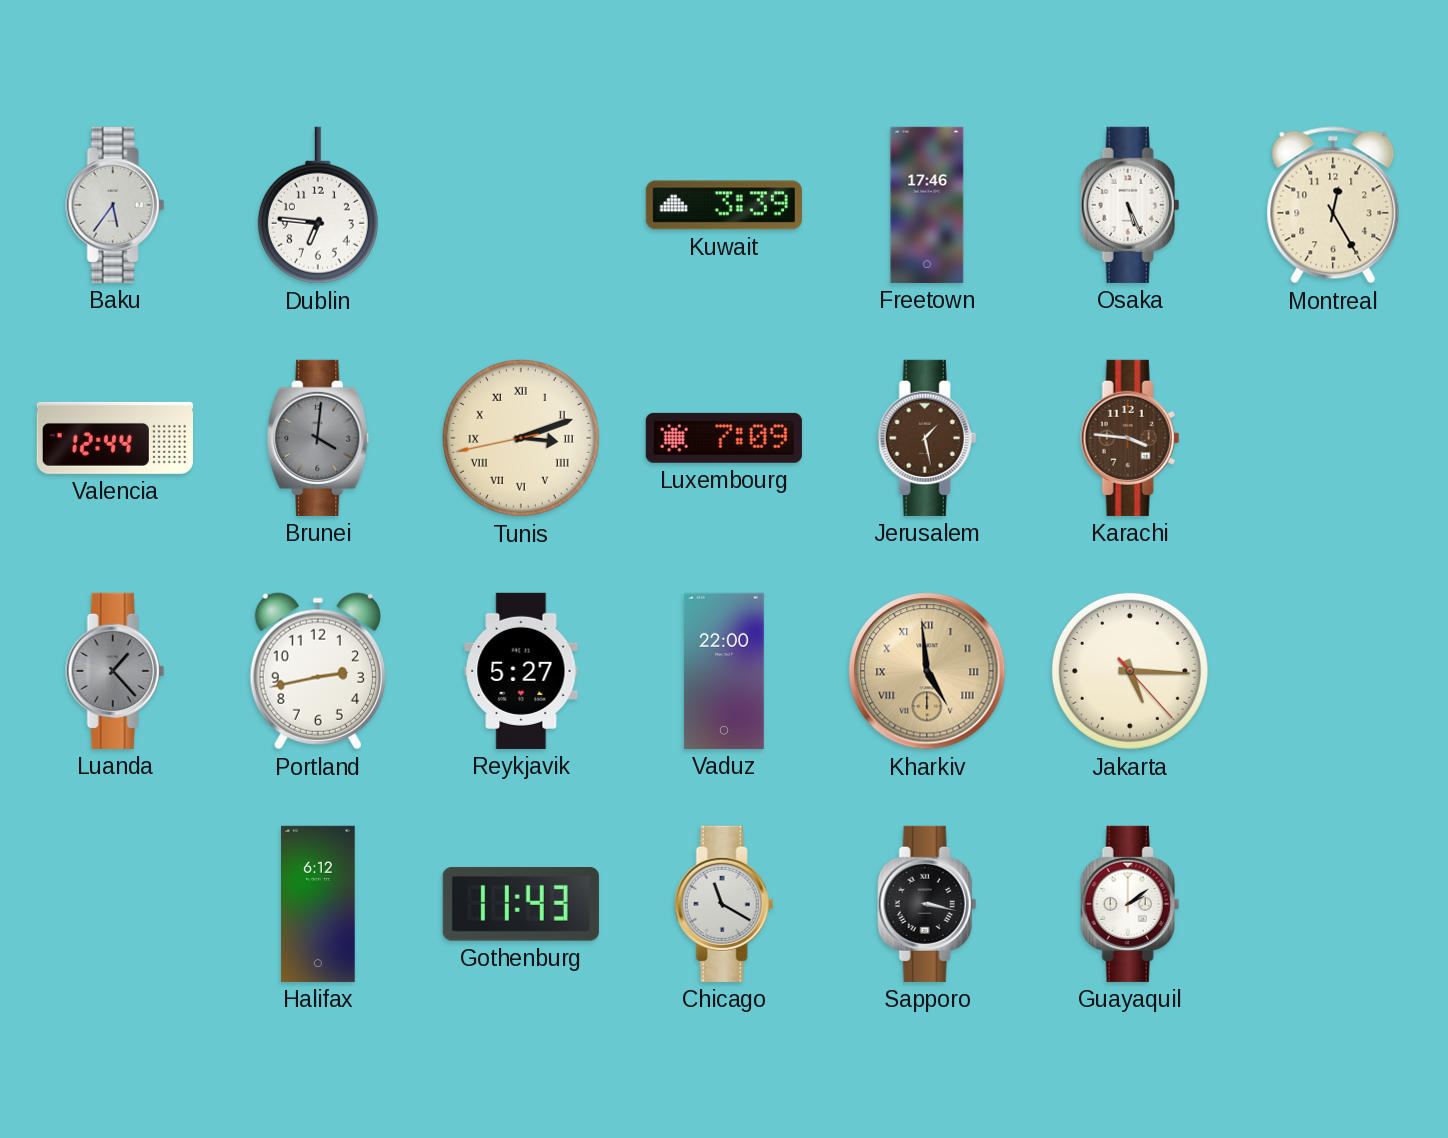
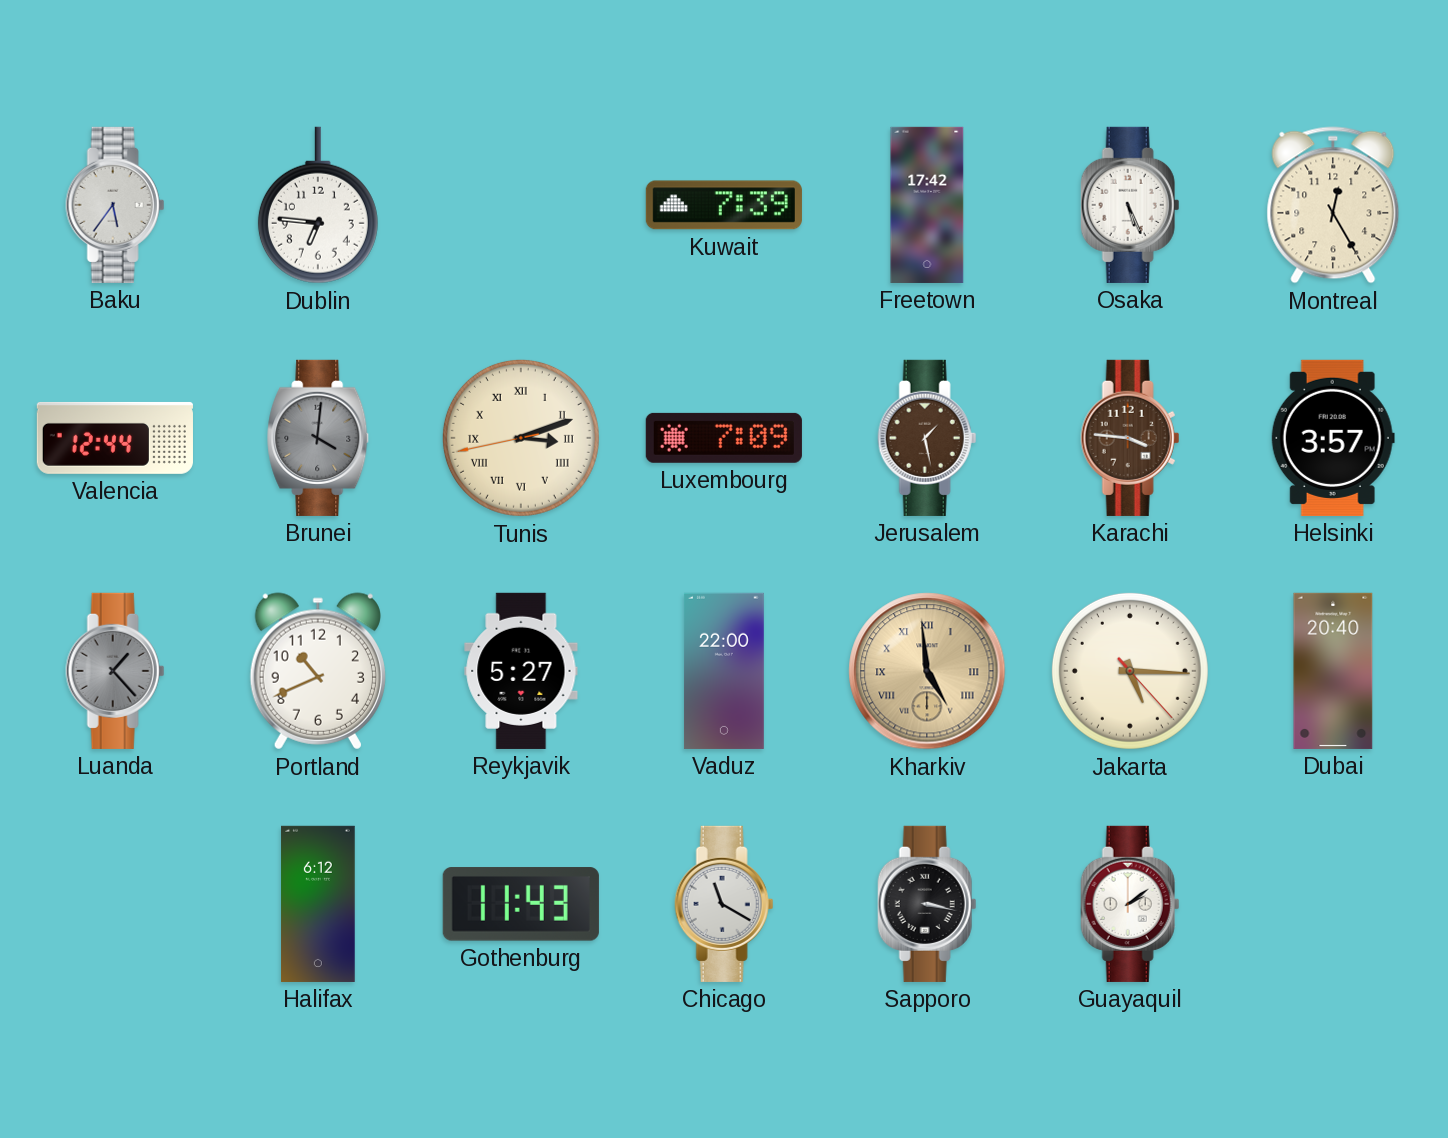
Kuwait: 3:39 -> 7:39
Freetown: 17:46 -> 17:42
Helsinki: none -> 3:57
Portland: 2:43 -> 10:41
Dubai: none -> 20:40
